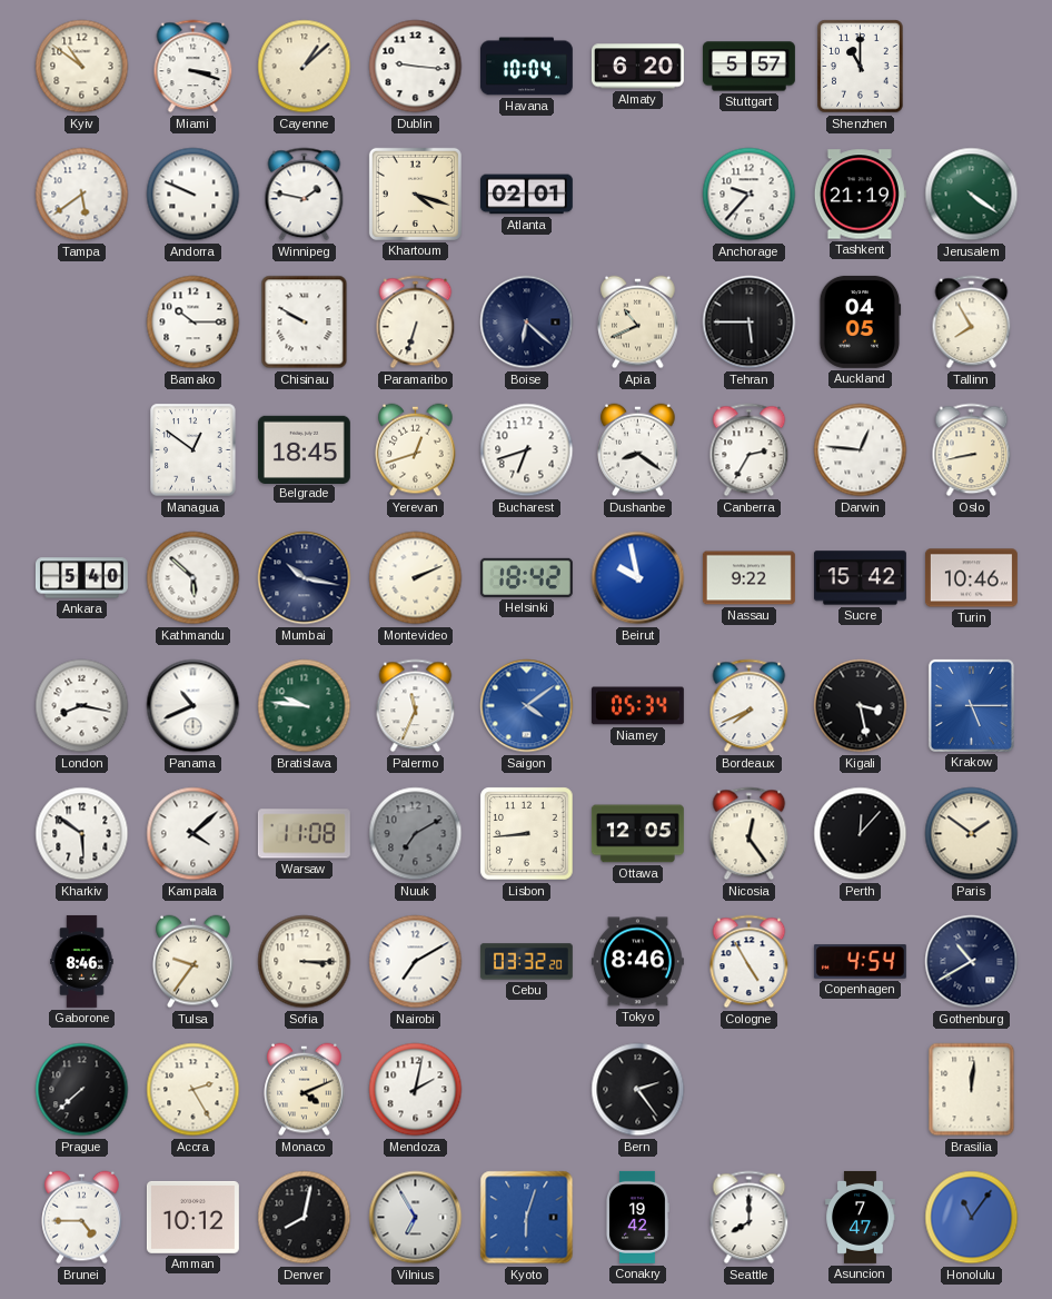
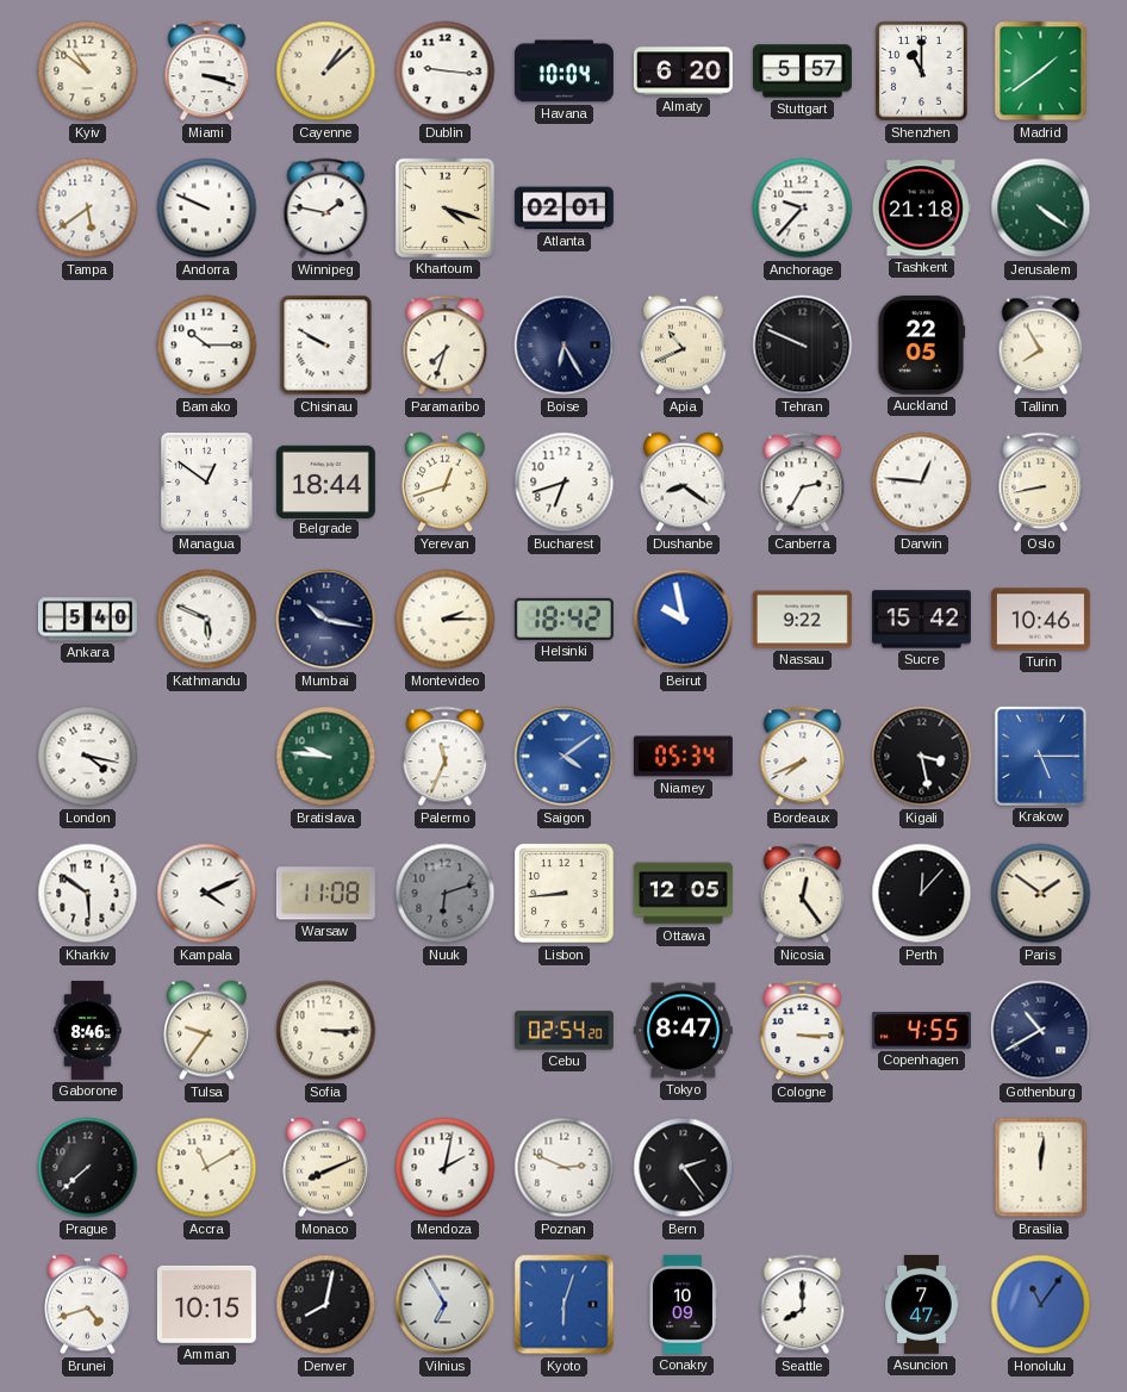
Madrid: none -> 1:39
Tashkent: 21:19 -> 21:18
Paramaribo: 6:33 -> 7:33
Boise: 6:22 -> 6:25
Tehran: 5:45 -> 9:49
Auckland: 04:05 -> 22:05
Belgrade: 18:45 -> 18:44
Kathmandu: 5:52 -> 5:49
Montevideo: 2:11 -> 2:15
London: 8:17 -> 4:17
Panama: 10:41 -> none
Kampala: 4:08 -> 4:11
Nuuk: 7:10 -> 6:12
Nairobi: 7:10 -> none
Cebu: 03:32 -> 02:54
Tokyo: 8:46 -> 8:47
Cologne: 4:55 -> 3:15
Copenhagen: 4:54 -> 4:55
Accra: 2:25 -> 11:10
Monaco: 4:11 -> 8:11
Poznan: none -> 2:49
Brunei: 4:45 -> 4:42
Amman: 10:12 -> 10:15
Conakry: 19:42 -> 10:09
